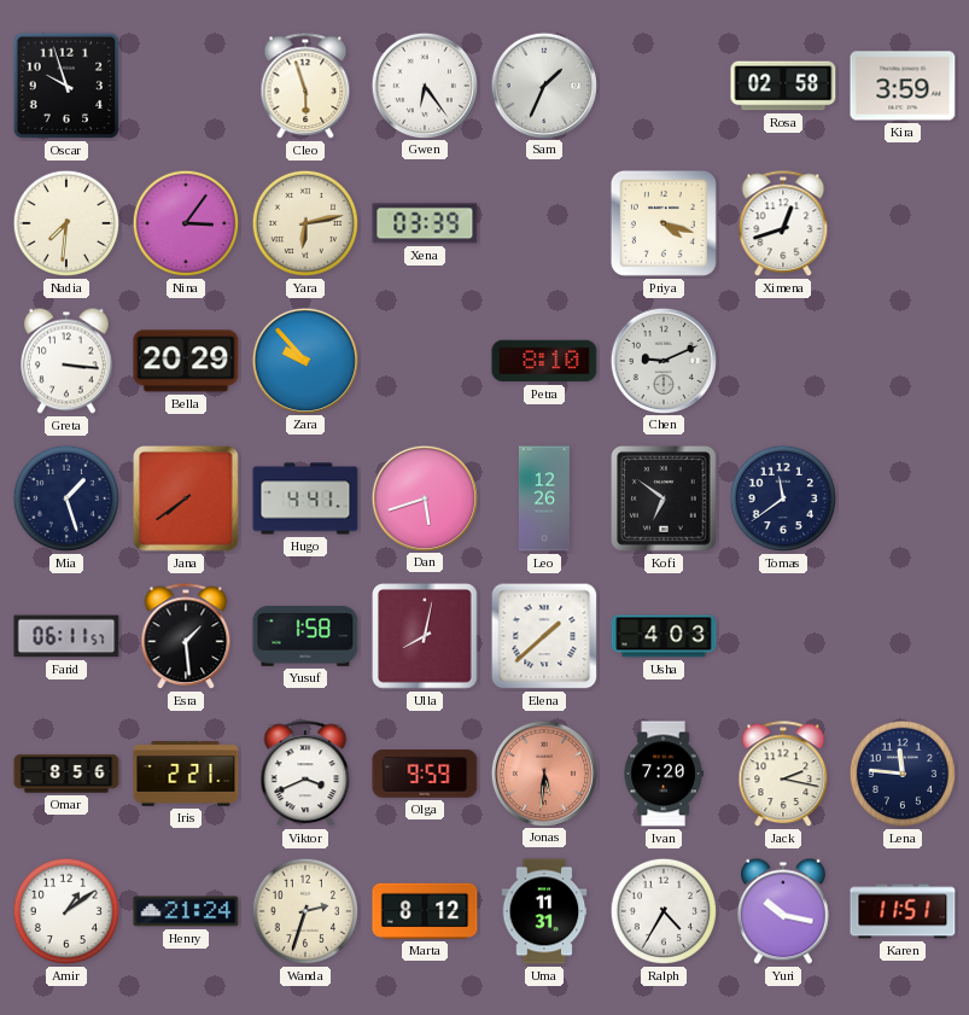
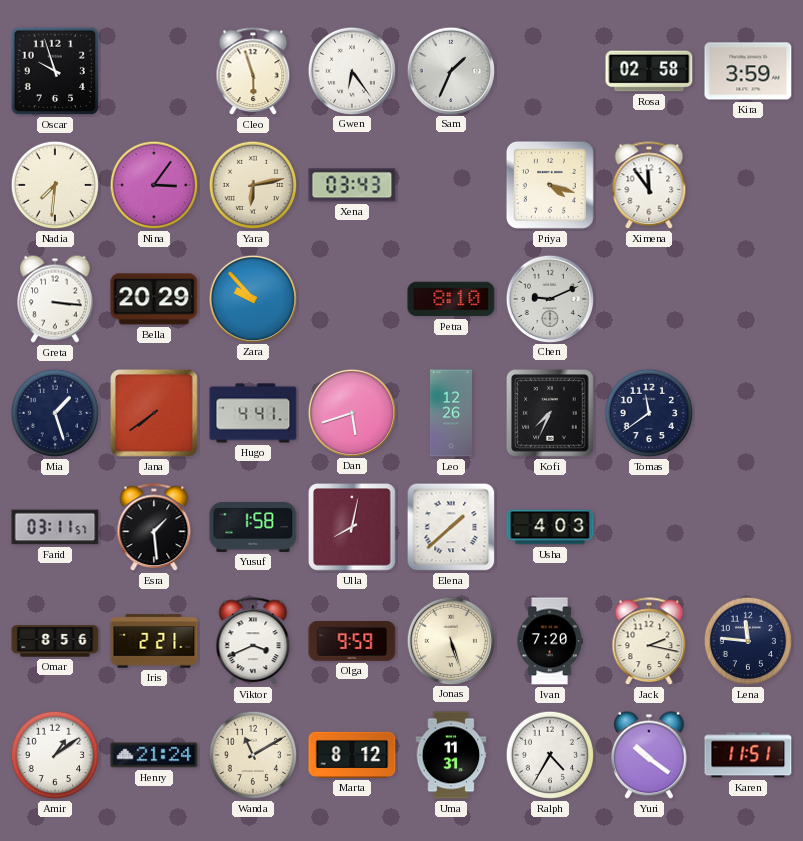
Xena: 03:39 -> 03:43
Ximena: 12:42 -> 11:54
Kofi: 6:51 -> 7:34
Farid: 06:11 -> 03:11
Jonas: 5:31 -> 5:27
Jonas dial: salmon -> cream
Wanda: 2:33 -> 11:10
Yuri: 10:17 -> 10:21
